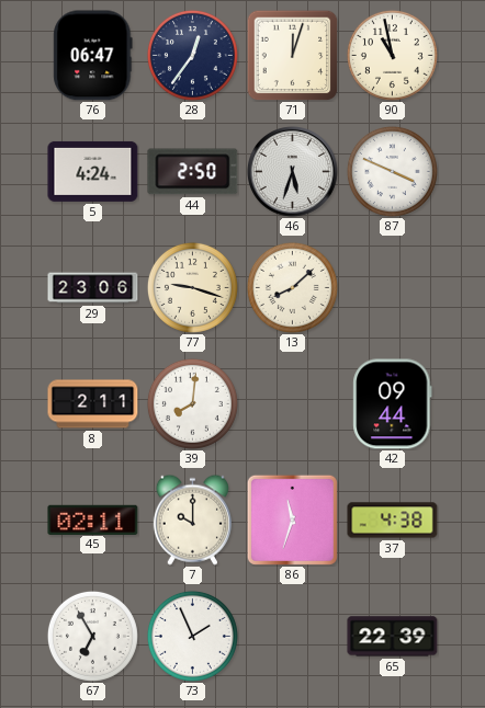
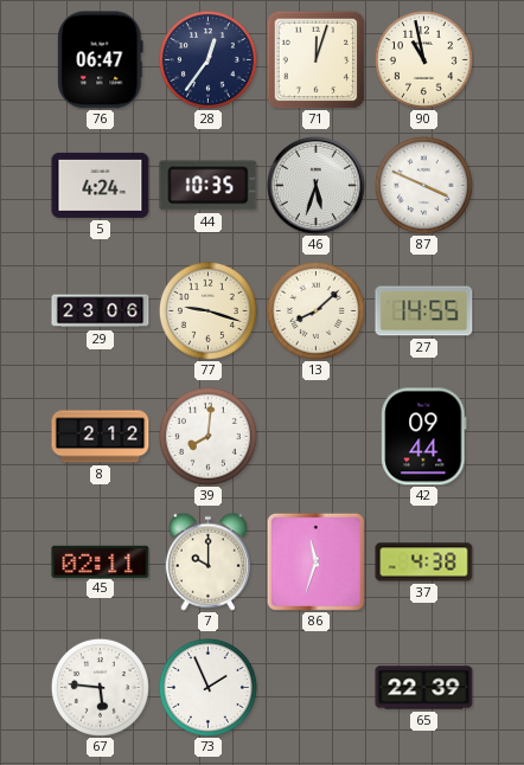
44: 2:50 -> 10:35
27: none -> 14:55
8: 2:11 -> 2:12
67: 6:55 -> 5:46
